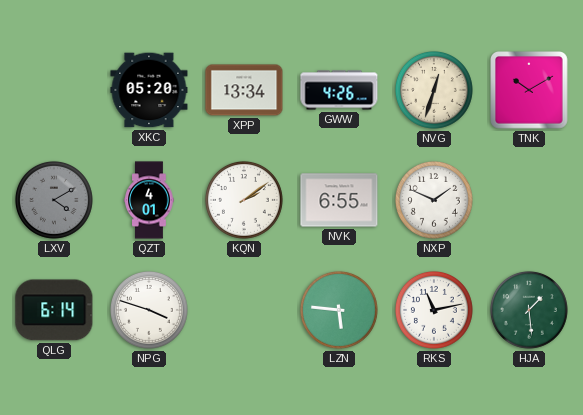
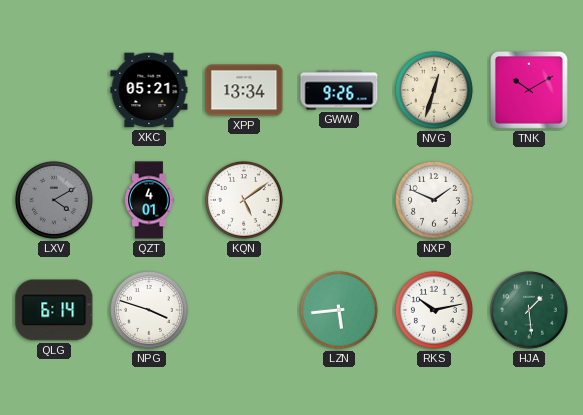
XKC: 05:20 -> 05:21
GWW: 4:26 -> 9:26
KQN: 2:09 -> 5:09
NVK: 6:55 -> none
LZN: 5:46 -> 5:44
RKS: 11:13 -> 10:13
